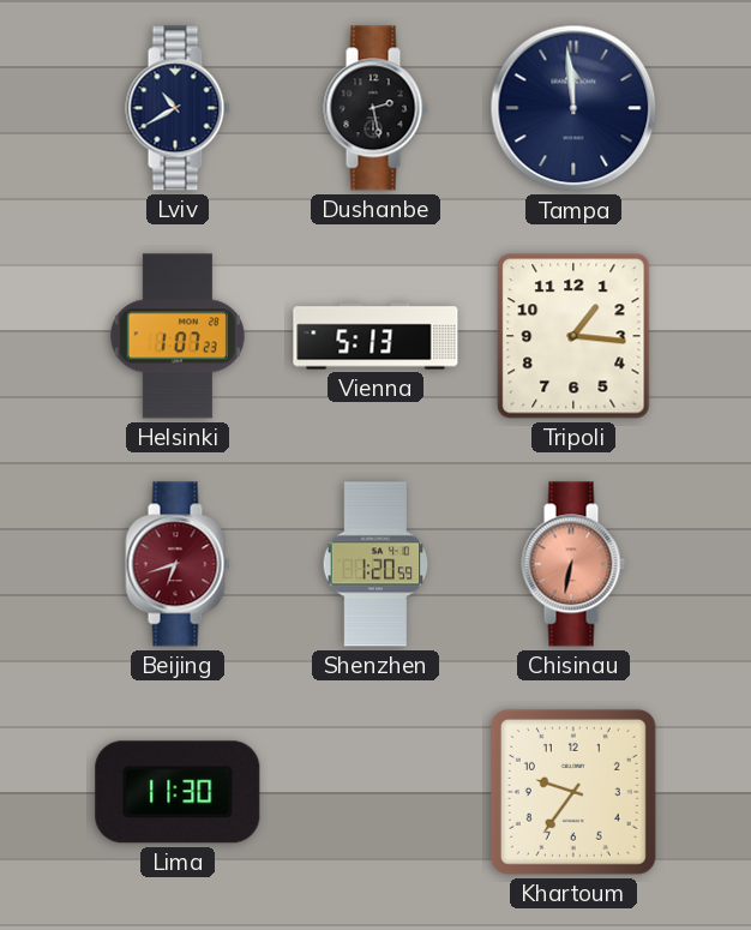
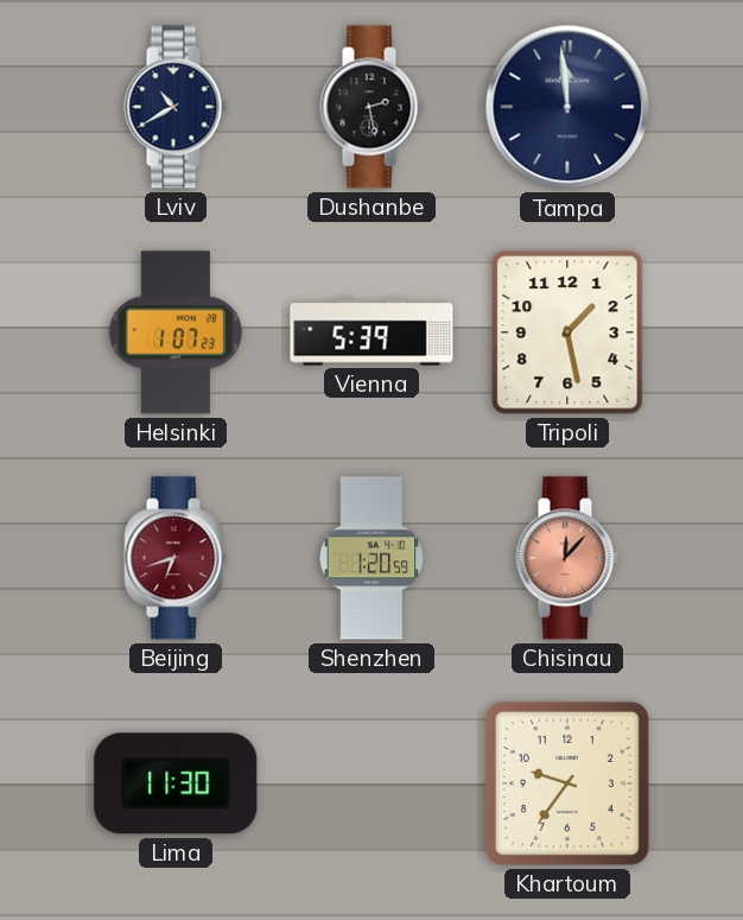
Vienna: 5:13 -> 5:39
Tripoli: 1:16 -> 1:28
Chisinau: 6:32 -> 12:07
